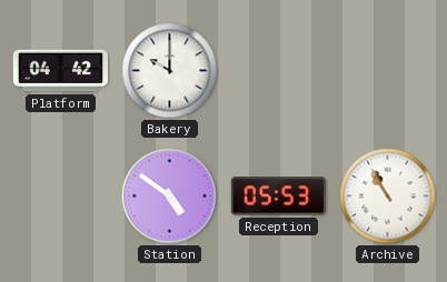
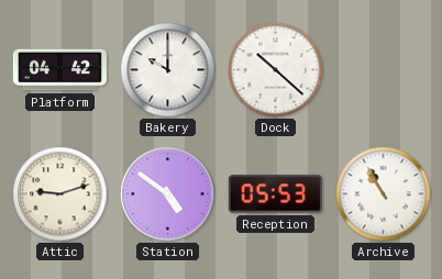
Dock: none -> 10:22
Attic: none -> 9:12
